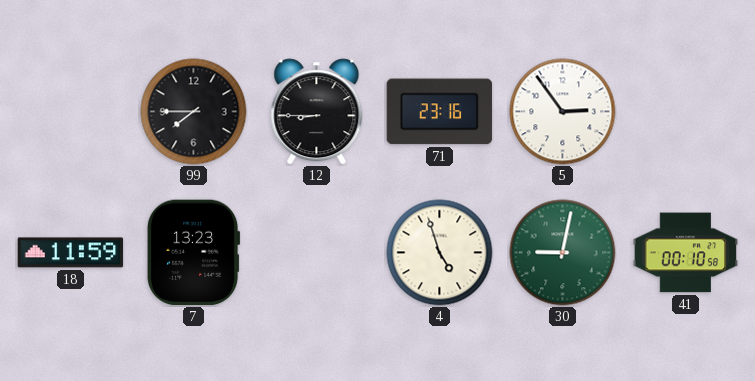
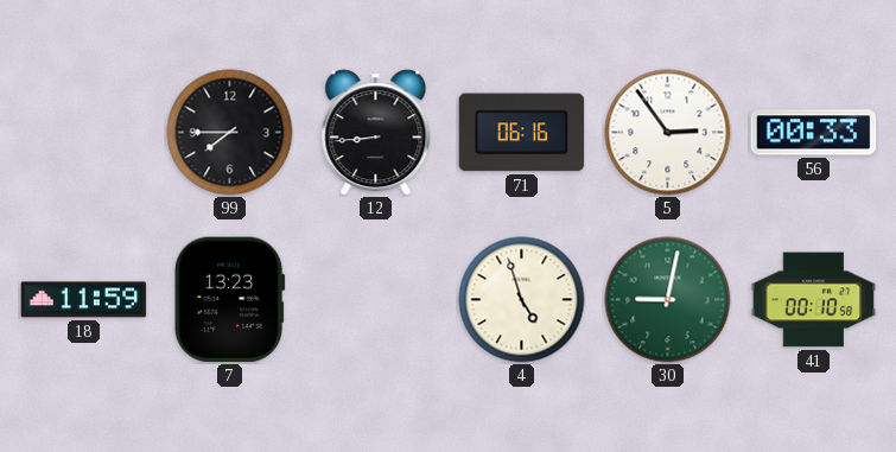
12: 8:45 -> 8:44
71: 23:16 -> 06:16
56: none -> 00:33
